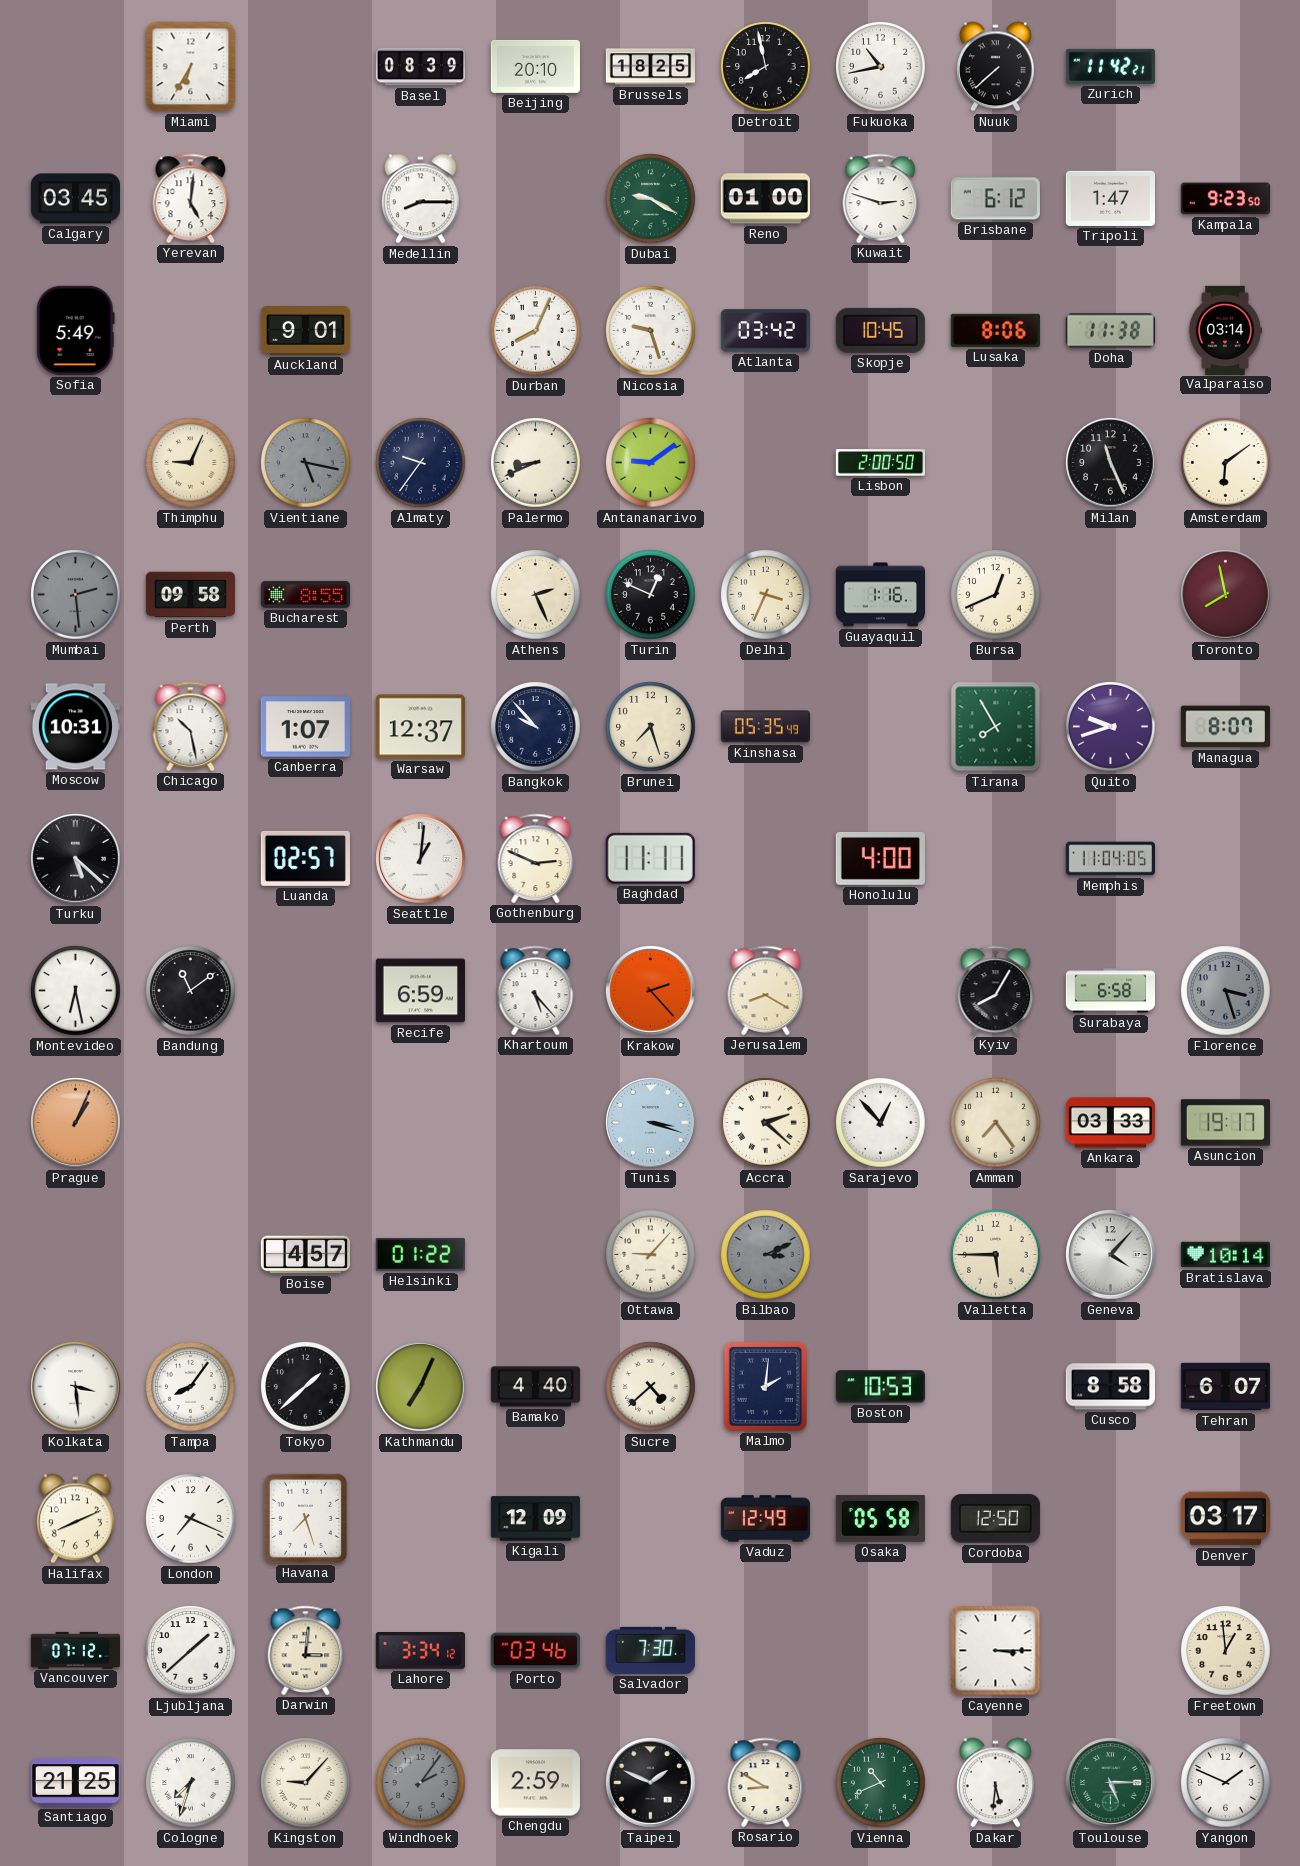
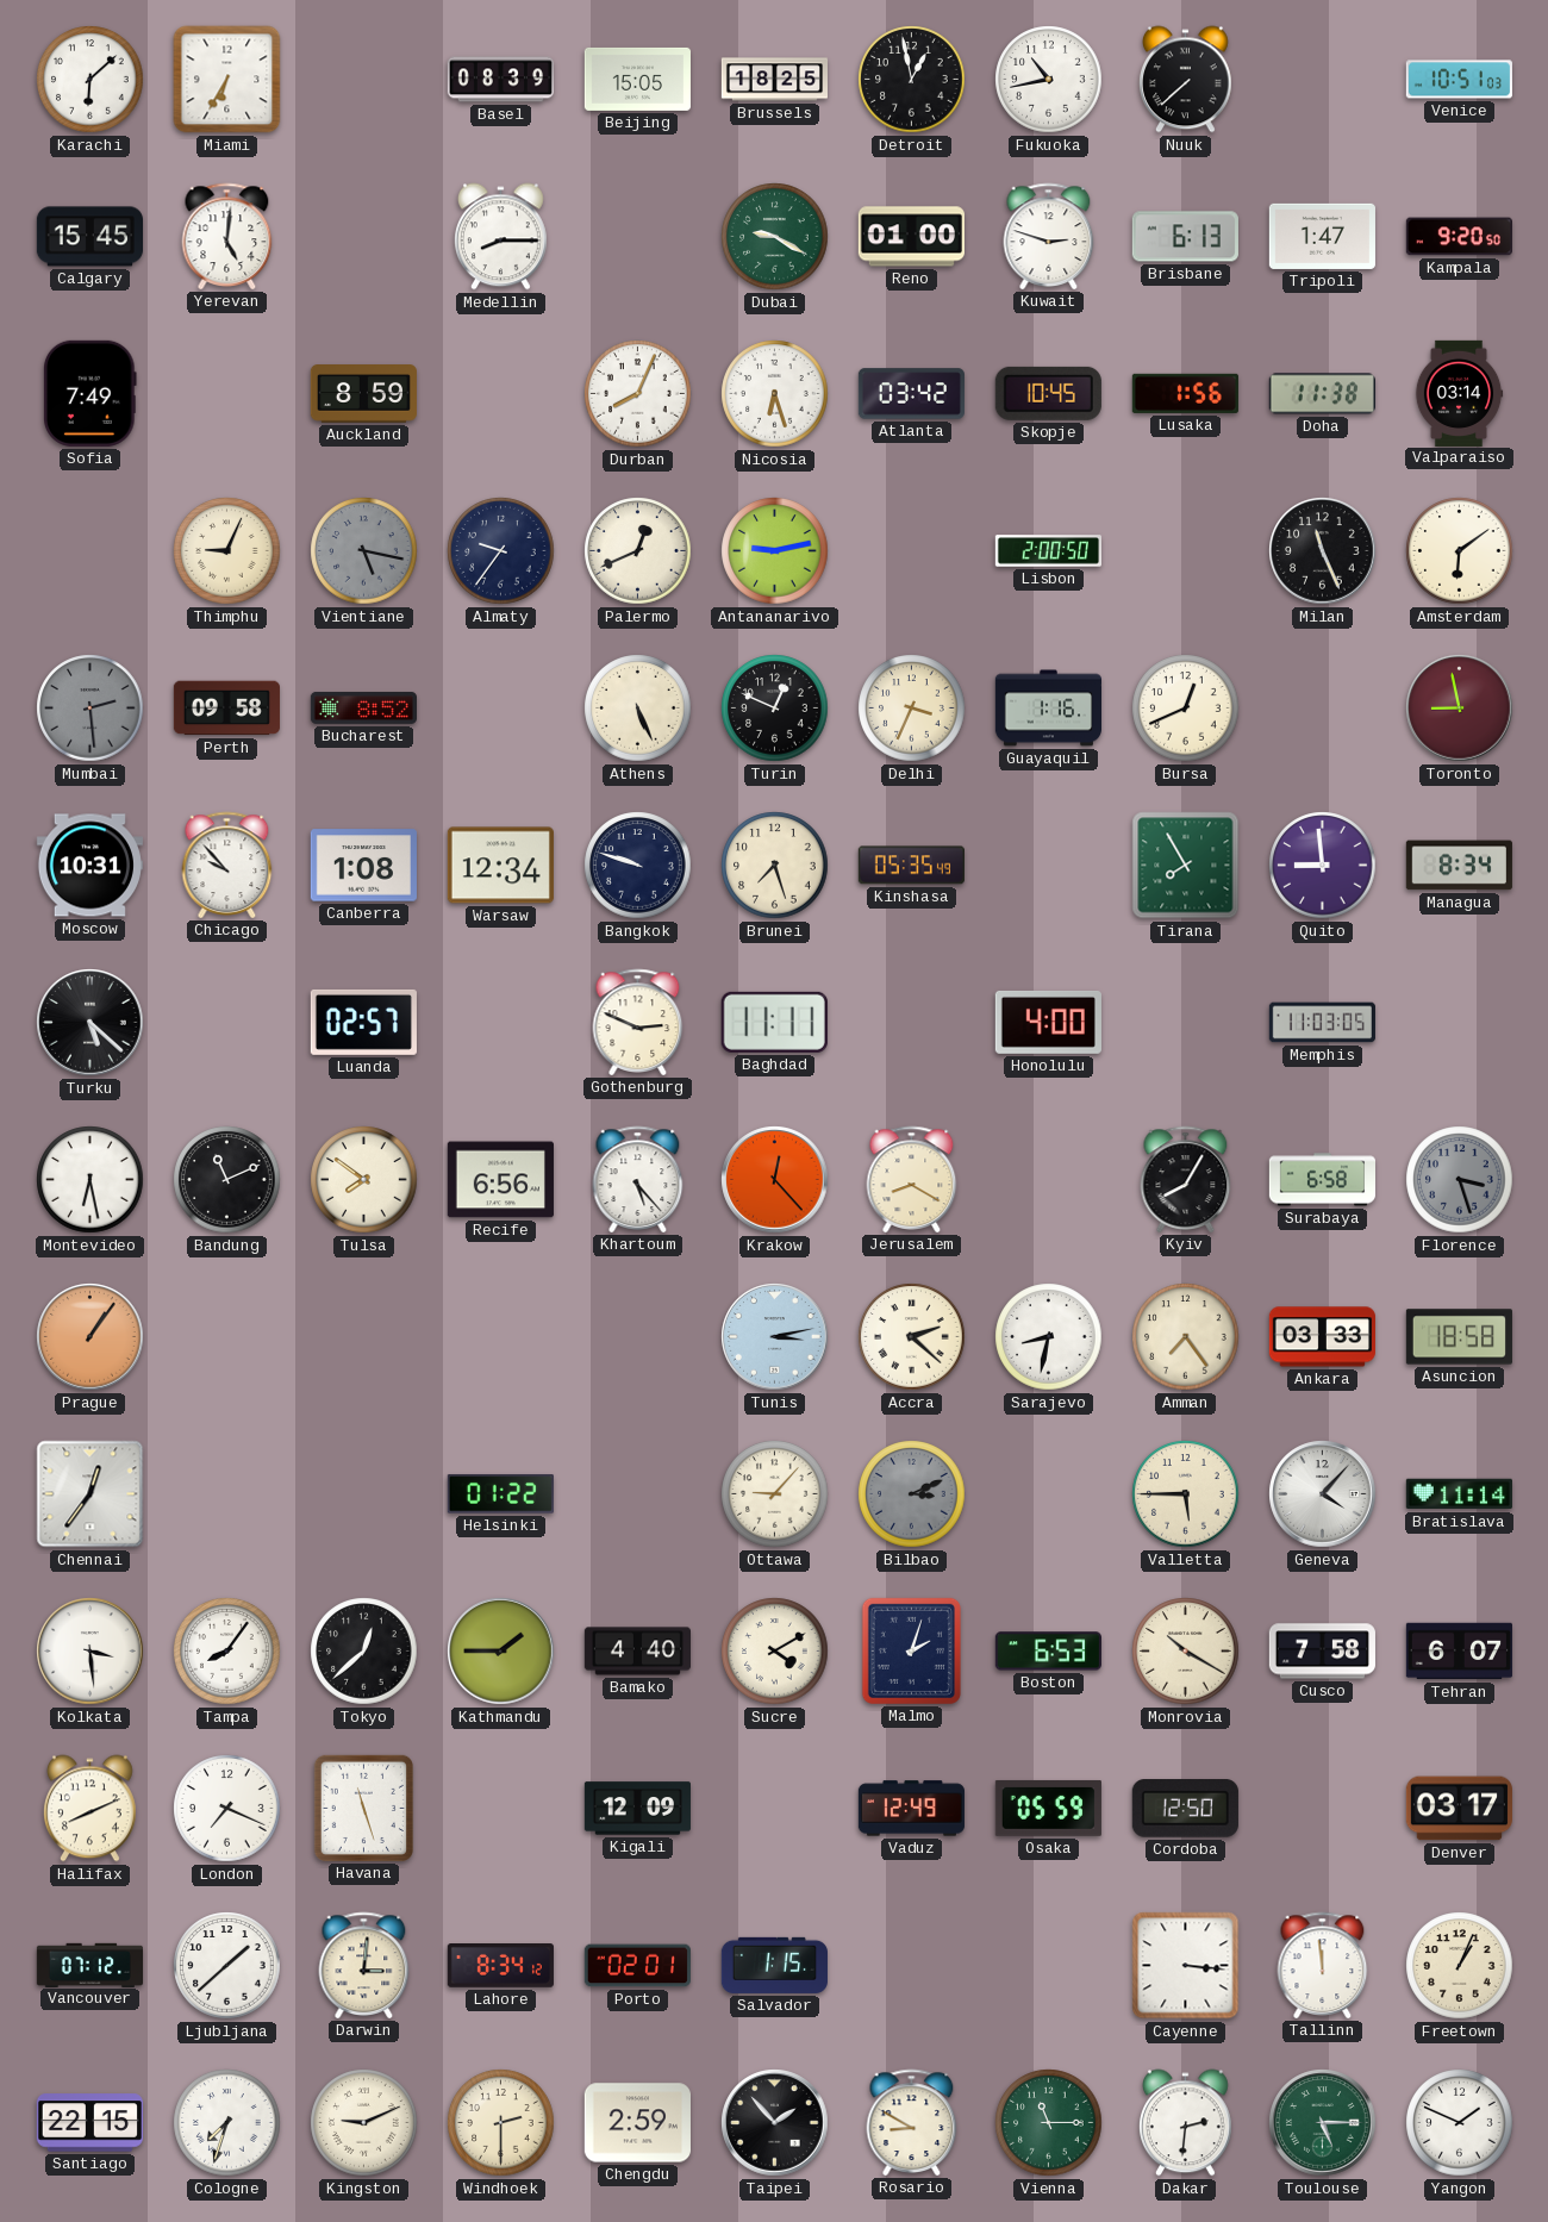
Karachi: none -> 6:08
Beijing: 20:10 -> 15:05
Detroit: 7:58 -> 12:58
Zurich: 11:42 -> none
Venice: none -> 10:51
Calgary: 03:45 -> 15:45
Brisbane: 6:12 -> 6:13
Kampala: 9:23 -> 9:20
Sofia: 5:49 -> 7:49
Auckland: 9:01 -> 8:59
Nicosia: 9:27 -> 6:27
Lusaka: 8:06 -> 1:56
Palermo: 8:41 -> 12:41
Antananarivo: 9:09 -> 9:13
Bucharest: 8:55 -> 8:52
Athens: 2:26 -> 5:26
Toronto: 7:58 -> 8:58
Chicago: 10:28 -> 9:53
Canberra: 1:07 -> 1:08
Warsaw: 12:37 -> 12:34
Bangkok: 9:53 -> 9:48
Quito: 9:42 -> 8:59
Managua: 8:07 -> 8:34
Seattle: 1:01 -> none
Memphis: 11:04 -> 11:03
Bandung: 11:09 -> 11:11
Tulsa: none -> 7:51
Recife: 6:59 -> 6:56
Krakow: 2:23 -> 12:23
Prague: 1:04 -> 1:06
Tunis: 3:18 -> 3:13
Sarajevo: 12:53 -> 8:32
Asuncion: 19:17 -> 18:58
Chennai: none -> 12:36
Boise: 4:57 -> none
Bratislava: 10:14 -> 11:14
Tokyo: 1:38 -> 12:38
Kathmandu: 7:04 -> 1:45
Sucre: 4:38 -> 4:10
Malmo: 2:01 -> 2:03
Boston: 10:53 -> 6:53
Monrovia: none -> 10:20
Cusco: 8:58 -> 7:58
Havana: 7:27 -> 11:27
Osaka: 05:58 -> 05:59
Lahore: 3:34 -> 8:34
Porto: 03:46 -> 02:01
Salvador: 7:30 -> 1:15
Cayenne: 3:15 -> 3:16
Tallinn: none -> 11:59
Freetown: 12:59 -> 1:04
Santiago: 21:25 -> 22:15
Kingston: 9:07 -> 9:11
Windhoek: 2:06 -> 2:30
Windhoek dial: grey -> cream
Taipei: 1:49 -> 1:53
Vienna: 10:41 -> 11:15
Dakar: 5:31 -> 2:31
